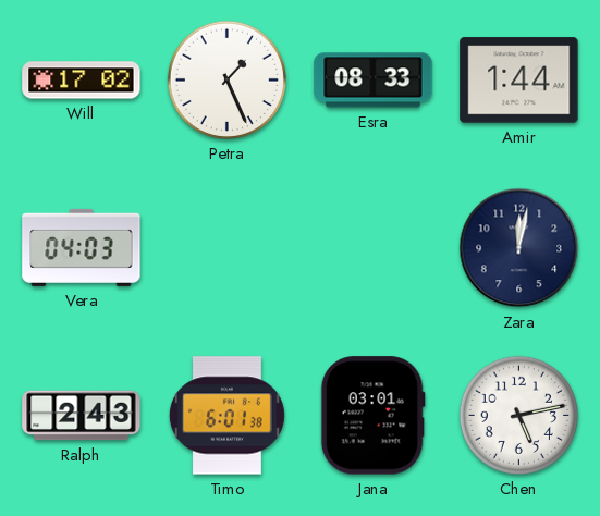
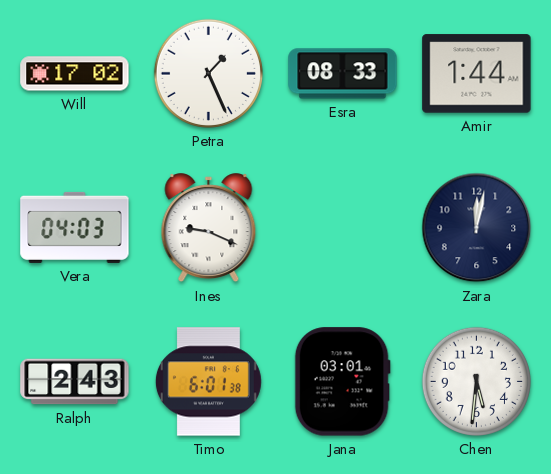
Ines: none -> 9:19
Chen: 5:13 -> 5:31
